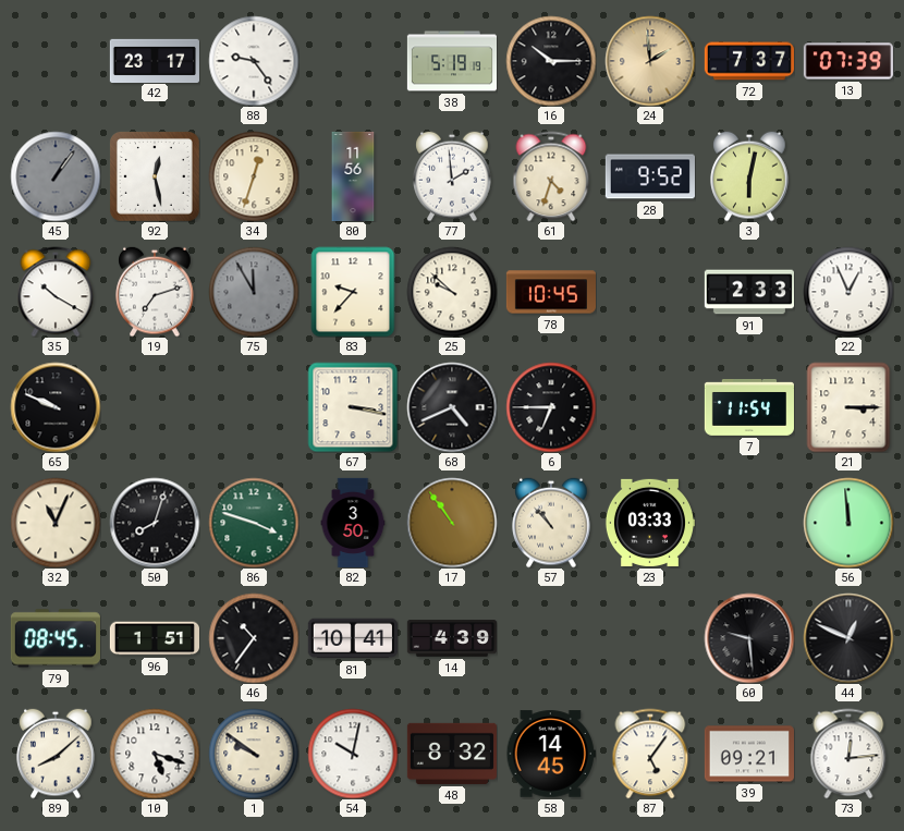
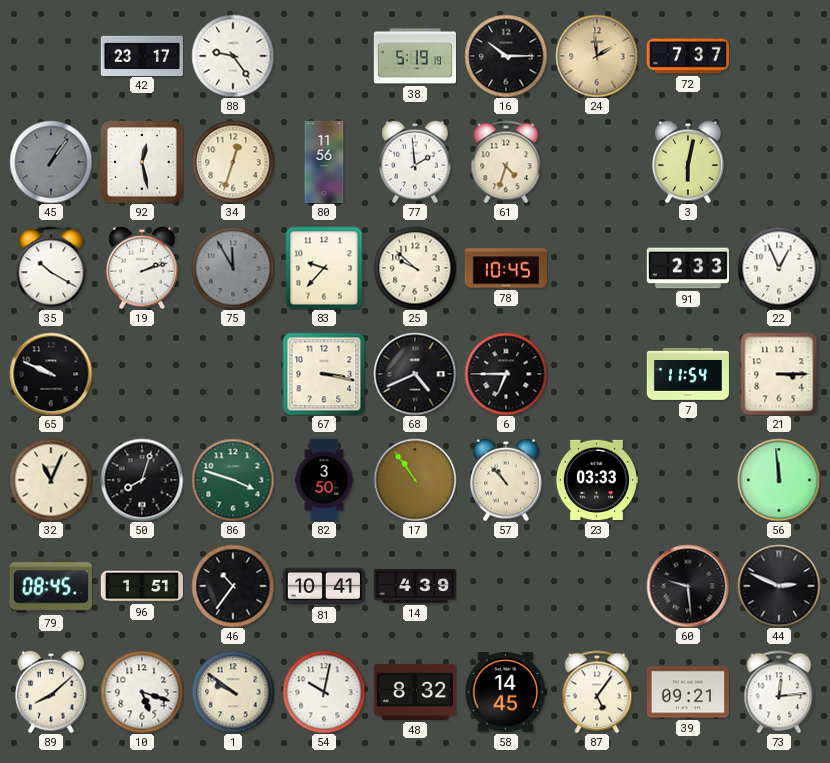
13: 07:39 -> none
28: 9:52 -> none
19: 7:12 -> 2:12
44: 12:49 -> 2:49
